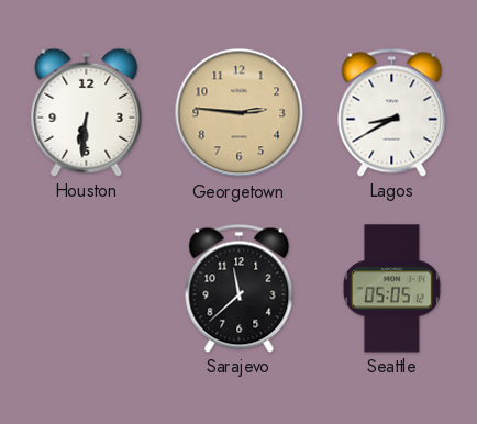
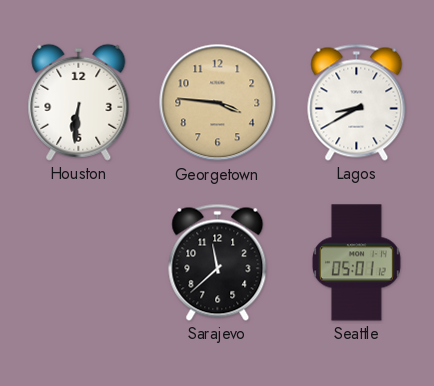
Georgetown: 2:46 -> 3:46
Seattle: 05:05 -> 05:01
